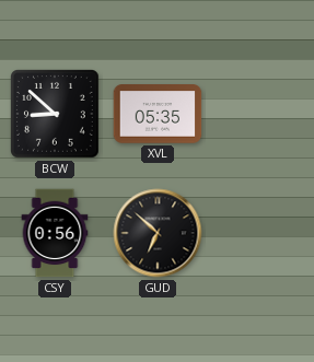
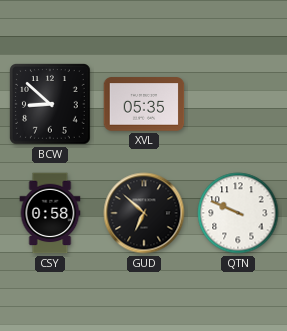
CSY: 0:56 -> 0:58
QTN: none -> 9:49
